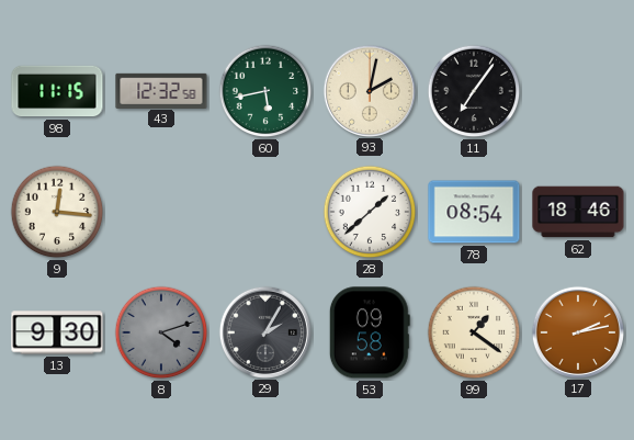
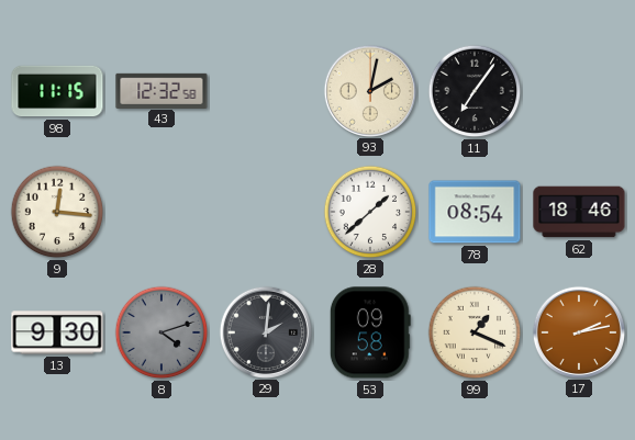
60: 5:43 -> none
29: 2:05 -> 2:01
99: 1:21 -> 1:19
